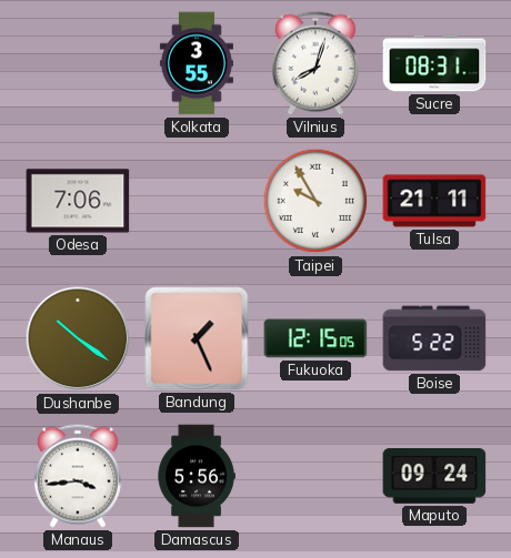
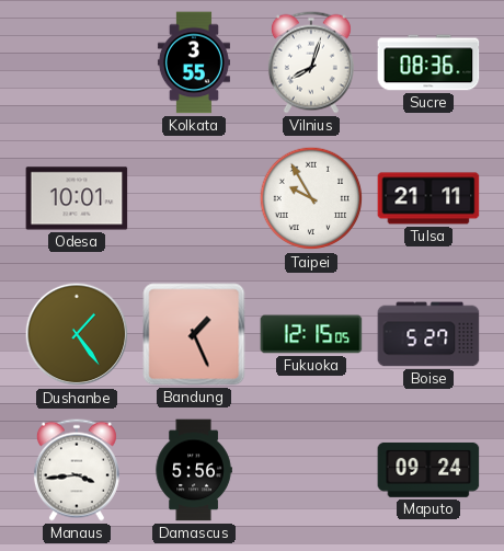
Sucre: 08:31 -> 08:36
Odesa: 7:06 -> 10:01
Dushanbe: 10:21 -> 1:24
Boise: 5:22 -> 5:27
